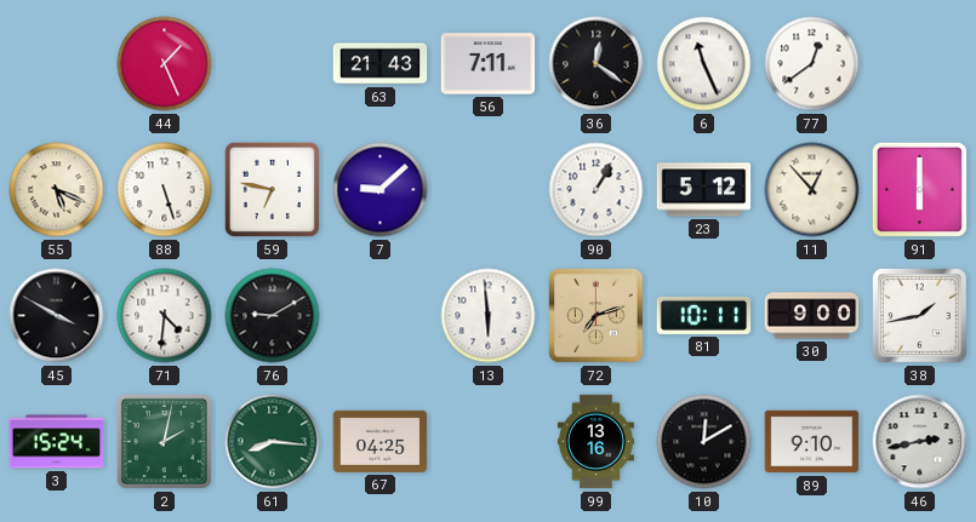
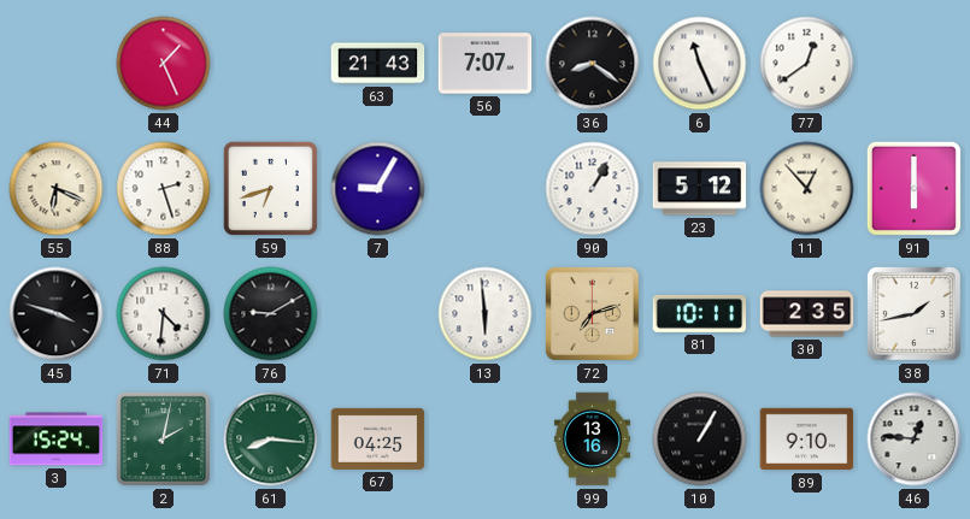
56: 7:11 -> 7:07
36: 12:21 -> 8:21
55: 5:19 -> 6:19
88: 5:27 -> 2:27
59: 6:47 -> 6:42
7: 9:08 -> 9:05
45: 3:50 -> 3:48
30: 9:00 -> 2:35
10: 12:10 -> 1:05
46: 2:43 -> 12:46
